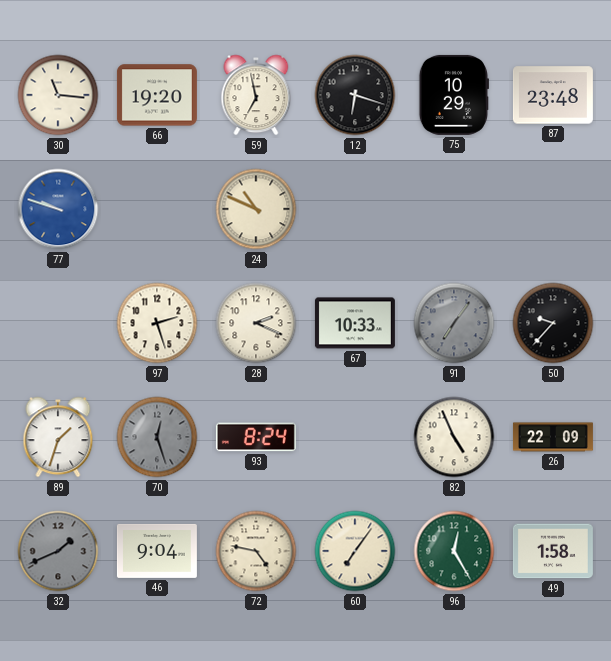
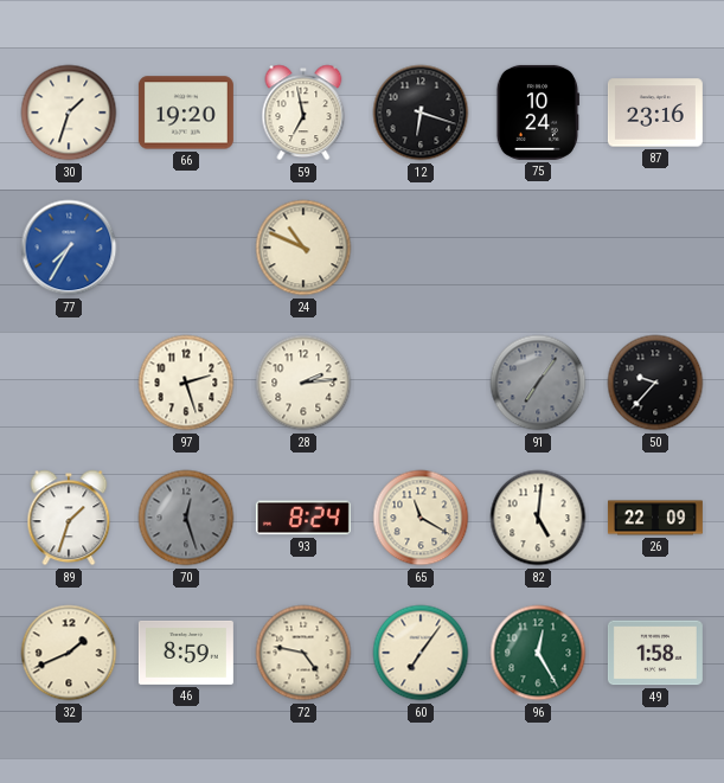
30: 11:16 -> 1:33
75: 10:29 -> 10:24
87: 23:48 -> 23:16
77: 9:48 -> 7:35
28: 2:19 -> 2:14
67: 10:33 -> none
65: none -> 11:20
82: 4:56 -> 5:01
32 dial: grey -> cream
46: 9:04 -> 8:59
